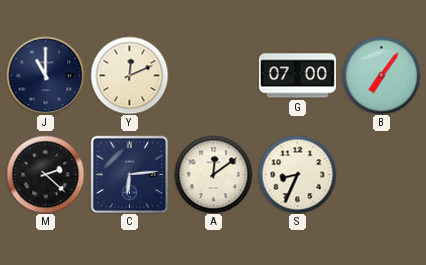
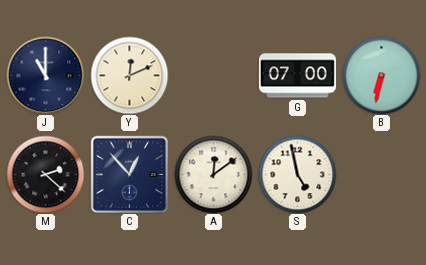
B: 7:06 -> 6:32
C: 6:14 -> 12:53
S: 8:34 -> 4:58
